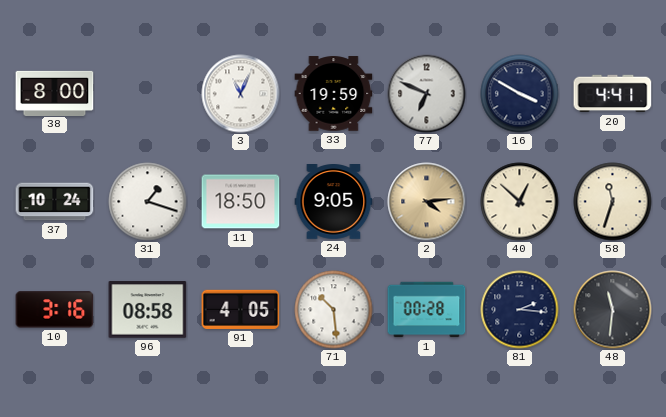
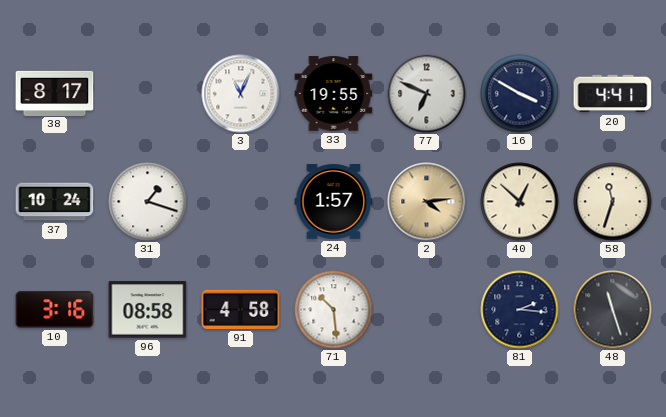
38: 8:00 -> 8:17
33: 19:59 -> 19:55
11: 18:50 -> none
24: 9:05 -> 1:57
91: 4:05 -> 4:58
1: 00:28 -> none
48: 11:31 -> 11:27
